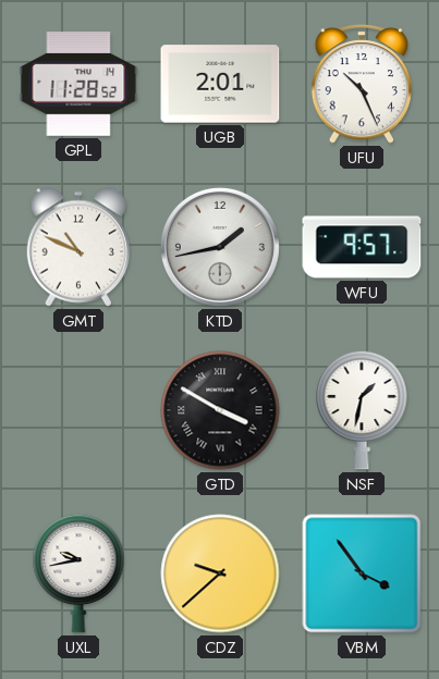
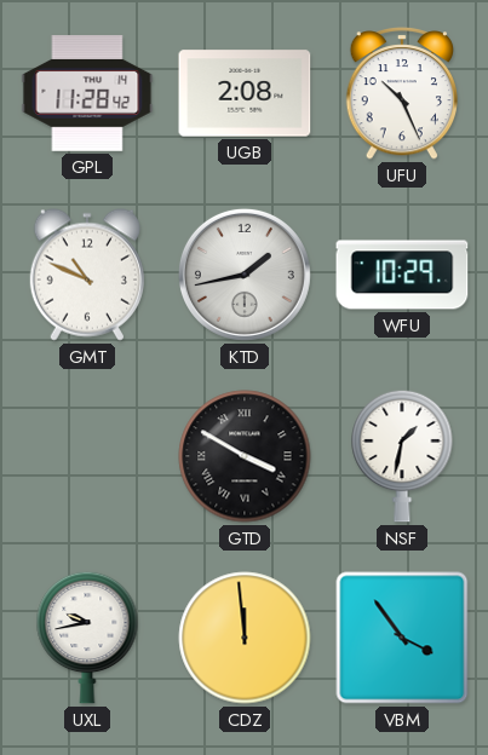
GPL: 11:28:52 -> 11:28:42
UGB: 2:01 -> 2:08
WFU: 9:57 -> 10:29
CDZ: 9:38 -> 11:59
